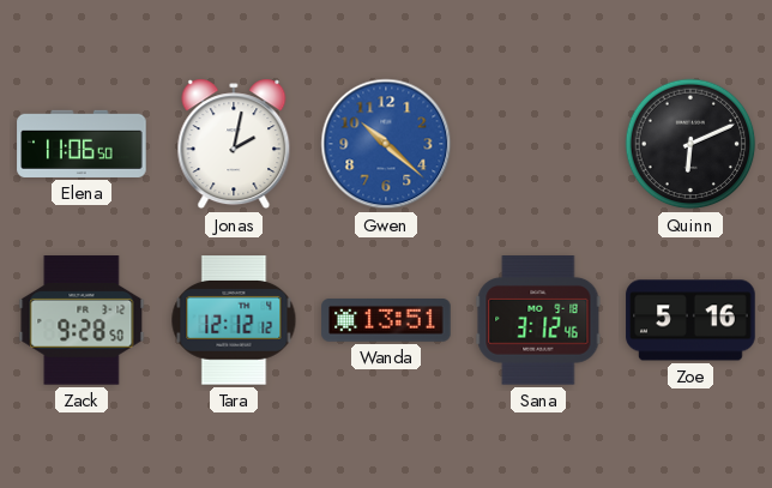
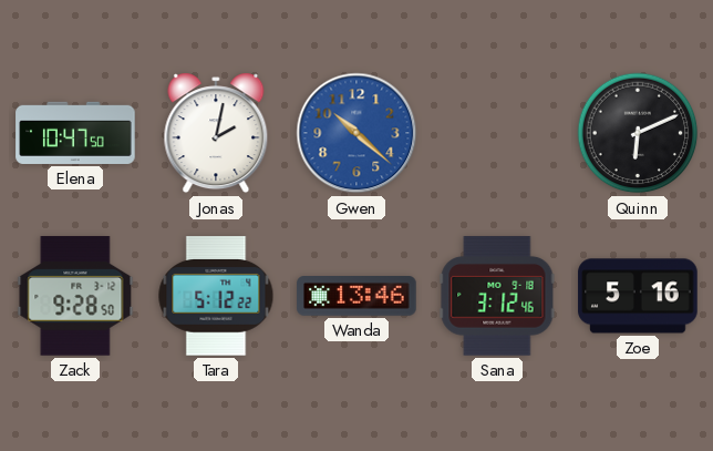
Elena: 11:06 -> 10:47
Tara: 12:12 -> 5:12
Wanda: 13:51 -> 13:46
